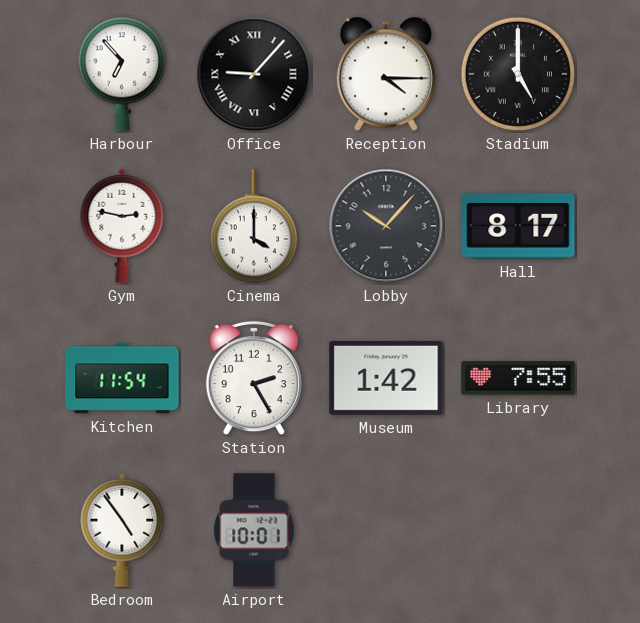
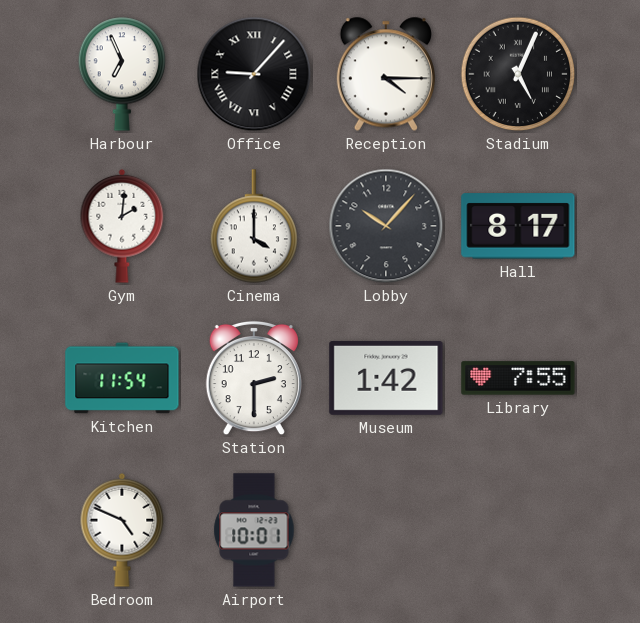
Harbour: 6:53 -> 6:56
Stadium: 5:00 -> 5:04
Gym: 2:47 -> 2:01
Station: 2:25 -> 2:30
Bedroom: 4:54 -> 4:49
